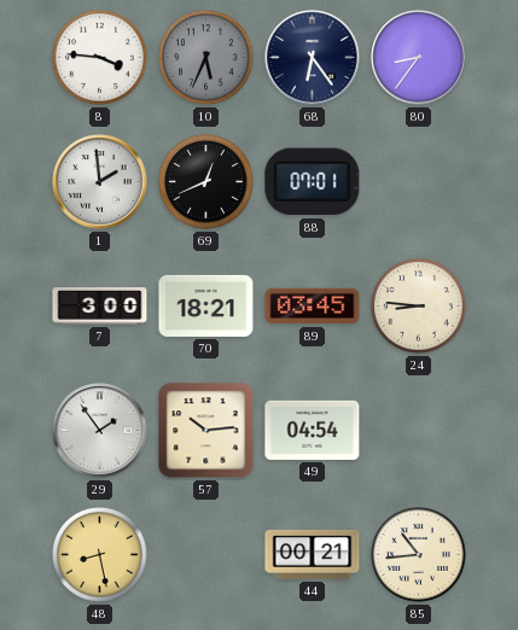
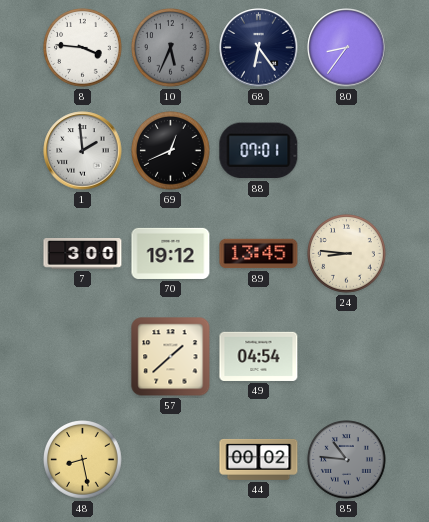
70: 18:21 -> 19:12
89: 03:45 -> 13:45
29: 1:54 -> none
57: 10:14 -> 1:38
44: 00:21 -> 00:02
85: 10:44 -> 10:46
85 dial: cream -> grey
